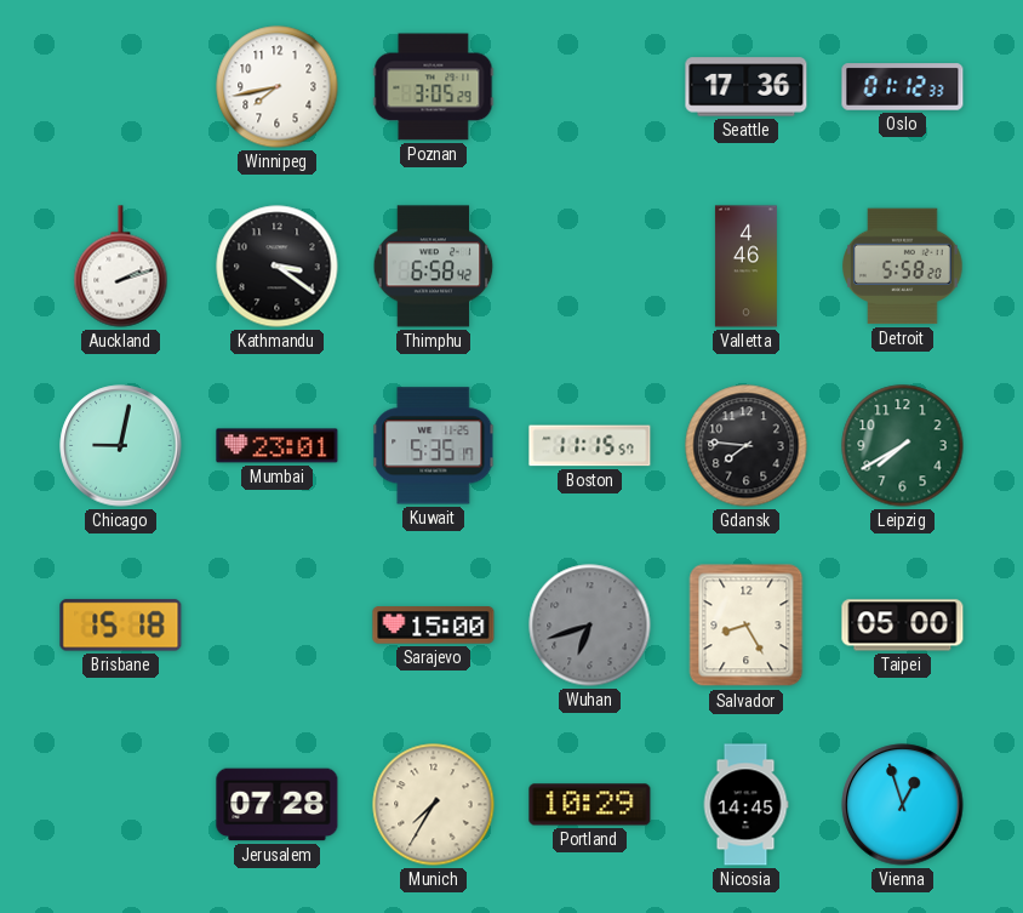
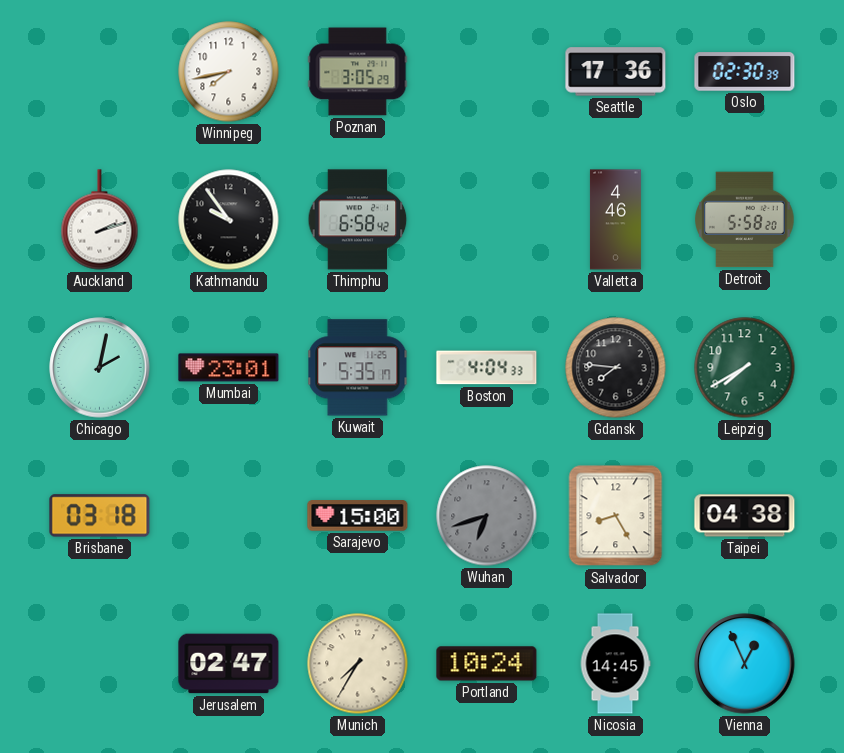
Oslo: 01:12 -> 02:30
Kathmandu: 3:21 -> 9:54
Chicago: 9:02 -> 2:02
Boston: 11:15 -> 4:04
Brisbane: 15:18 -> 03:18
Taipei: 05:00 -> 04:38
Jerusalem: 07:28 -> 02:47
Portland: 10:29 -> 10:24
Vienna: 12:57 -> 12:56
